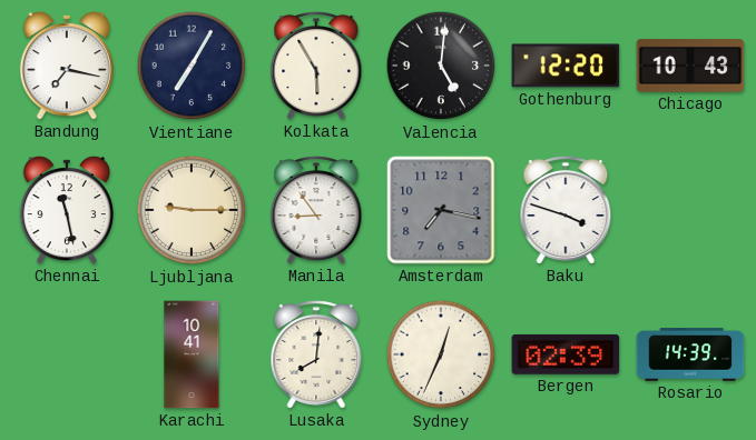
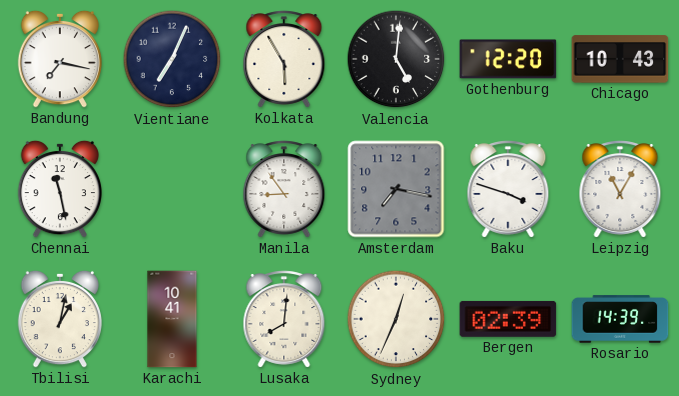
Vientiane: 7:05 -> 7:04
Ljubljana: 9:15 -> none
Leipzig: none -> 11:05
Tbilisi: none -> 1:02
